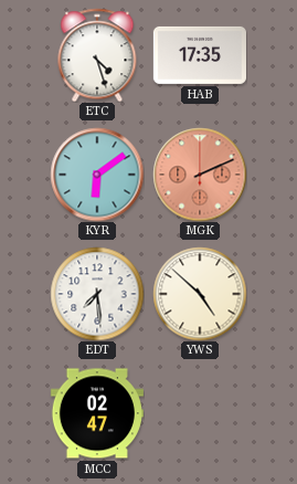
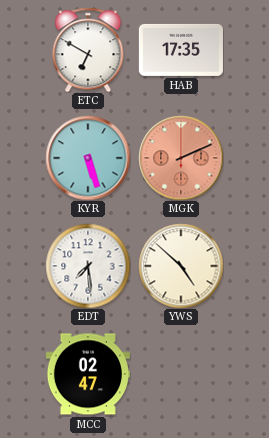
ETC: 4:27 -> 6:50
KYR: 6:09 -> 5:27
